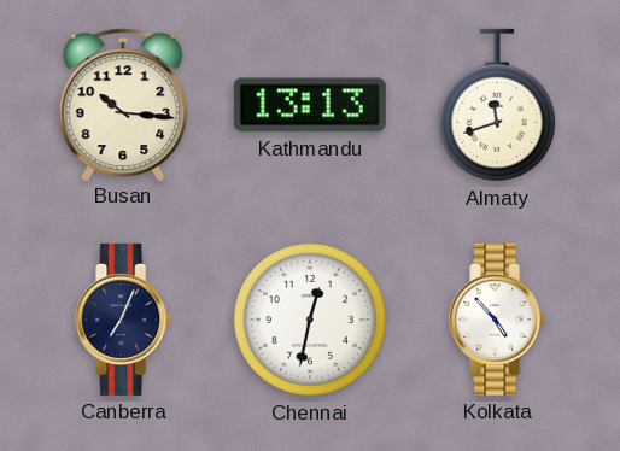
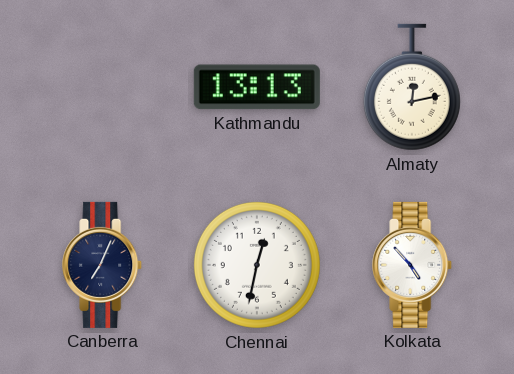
Busan: 10:16 -> none
Almaty: 11:42 -> 12:13
